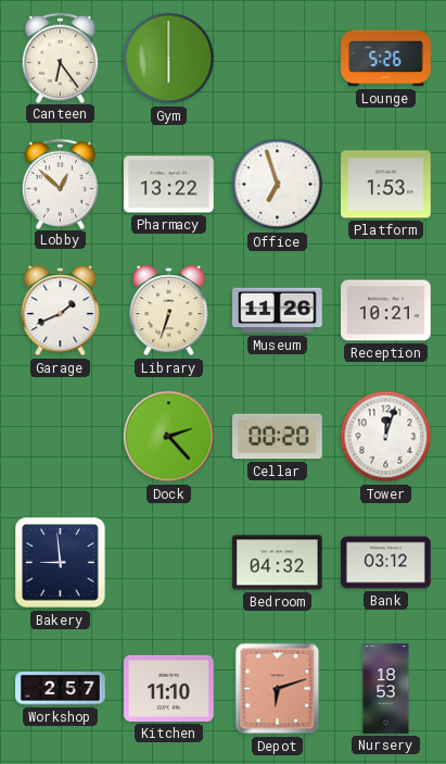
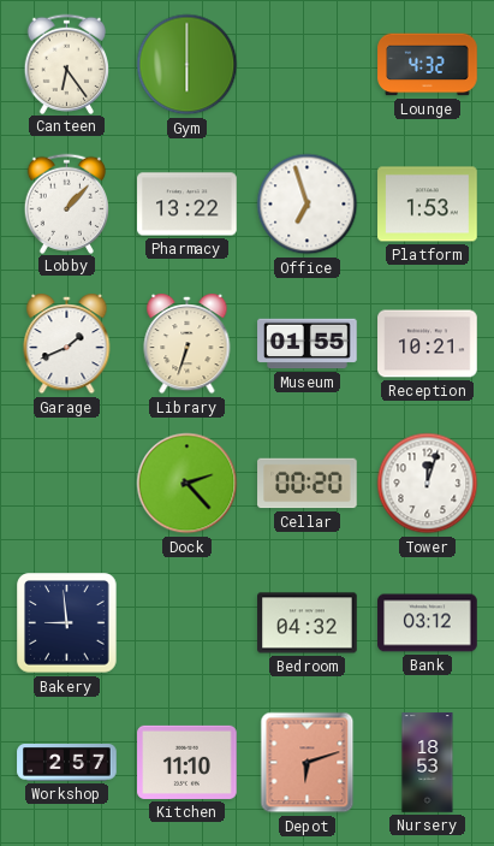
Lounge: 5:26 -> 4:32
Lobby: 12:52 -> 1:07
Museum: 11:26 -> 01:55
